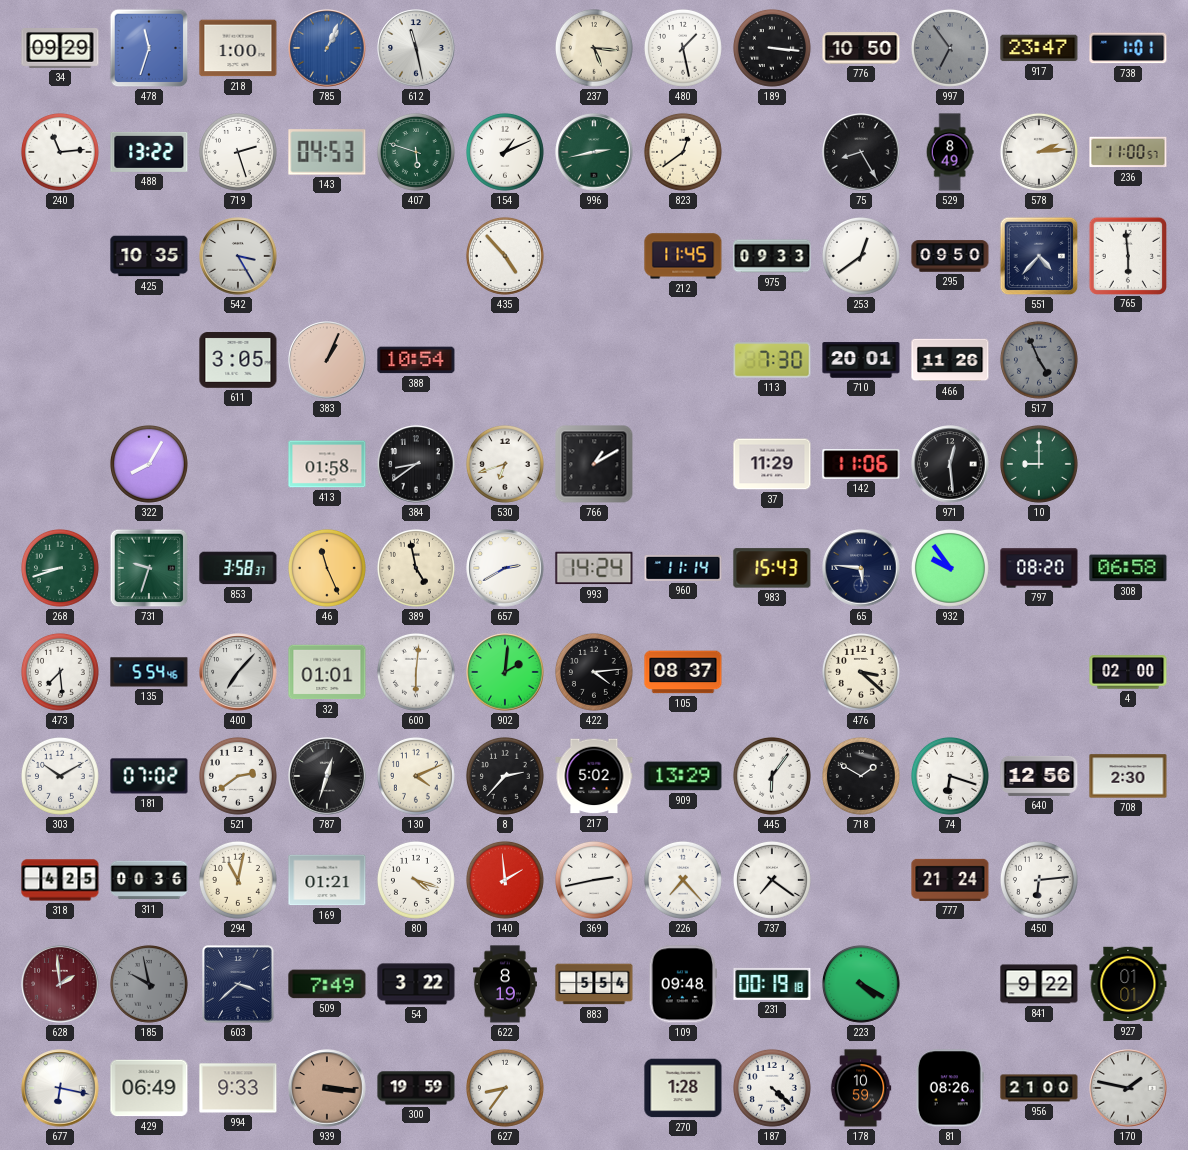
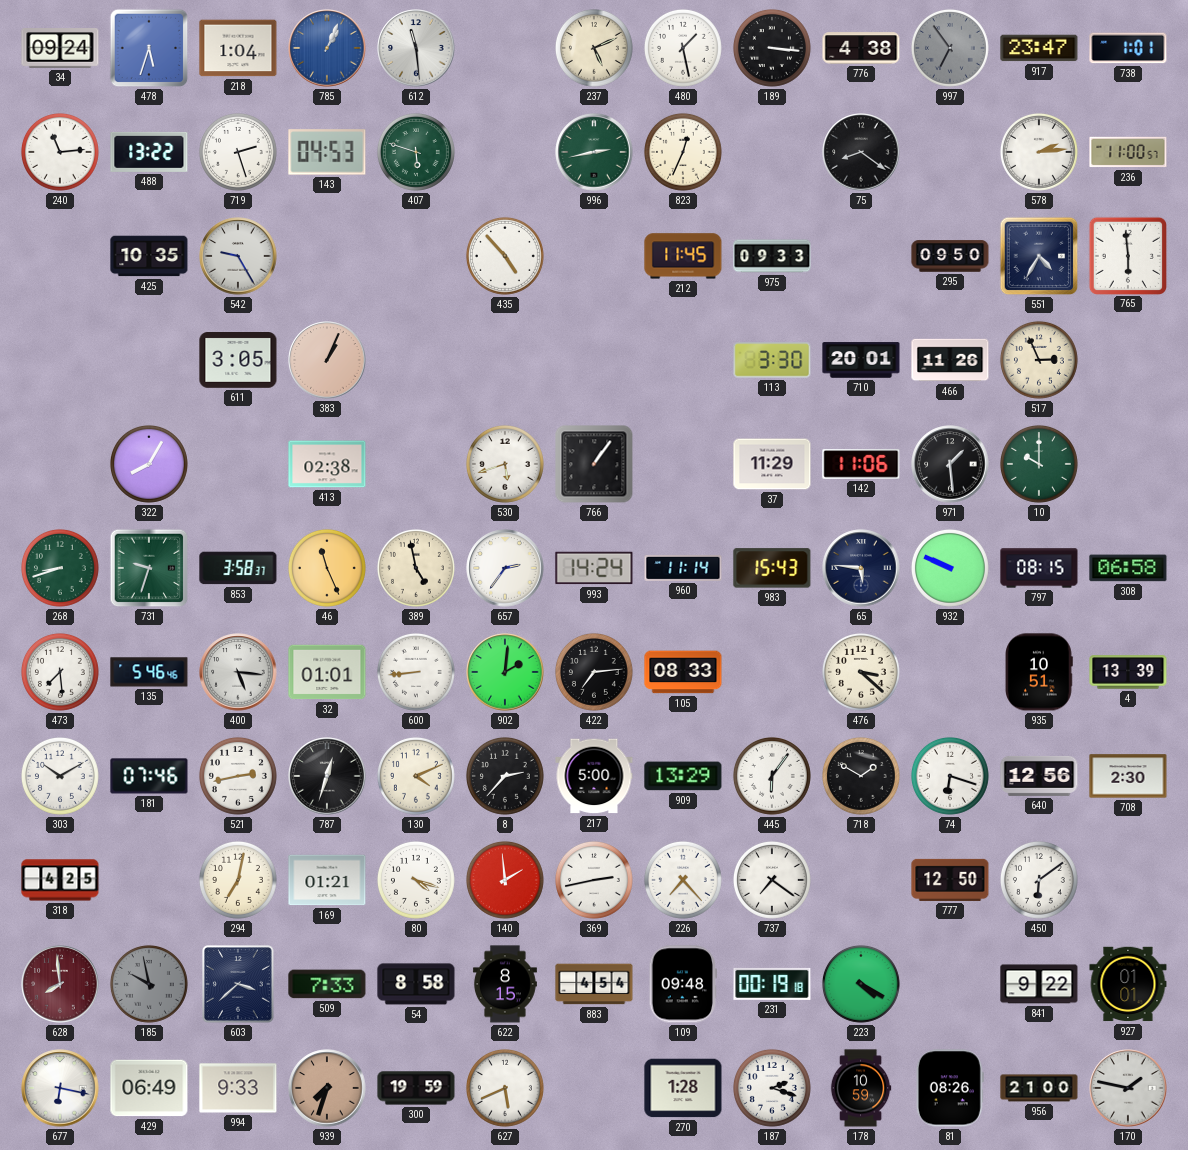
34: 09:29 -> 09:24
478: 11:33 -> 5:33
218: 1:00 -> 1:04
612: 11:28 -> 11:29
237: 5:16 -> 5:11
776: 10:50 -> 4:38
154: 1:11 -> none
823: 12:39 -> 12:34
75: 8:25 -> 8:21
529: 8:49 -> none
542: 3:25 -> 9:25
253: 12:39 -> none
551: 4:37 -> 4:35
388: 10:54 -> none
113: 7:30 -> 3:30
517: 4:56 -> 2:56
517 dial: grey -> cream
413: 01:58 -> 02:38
384: 8:39 -> none
530: 6:42 -> 5:42
766: 1:10 -> 1:06
971: 12:29 -> 1:29
10: 9:00 -> 10:00
657: 2:40 -> 2:36
932: 9:54 -> 9:49
797: 08:20 -> 08:15
135: 5:54 -> 5:46
400: 7:07 -> 5:16
600: 6:01 -> 8:44
422: 4:14 -> 7:14
105: 08:37 -> 08:33
935: none -> 10:51
4: 02:00 -> 13:39
181: 07:02 -> 07:46
521: 2:39 -> 2:43
217: 5:02 -> 5:00
311: 00:36 -> none
294: 11:02 -> 7:02
777: 21:24 -> 12:50
450: 6:14 -> 6:09
628: 1:59 -> 7:59
509: 7:49 -> 7:33
54: 3:22 -> 8:58
622: 8:19 -> 8:15
883: 5:54 -> 4:54
939: 3:16 -> 7:33
627: 8:36 -> 5:41
187: 4:22 -> 2:18
